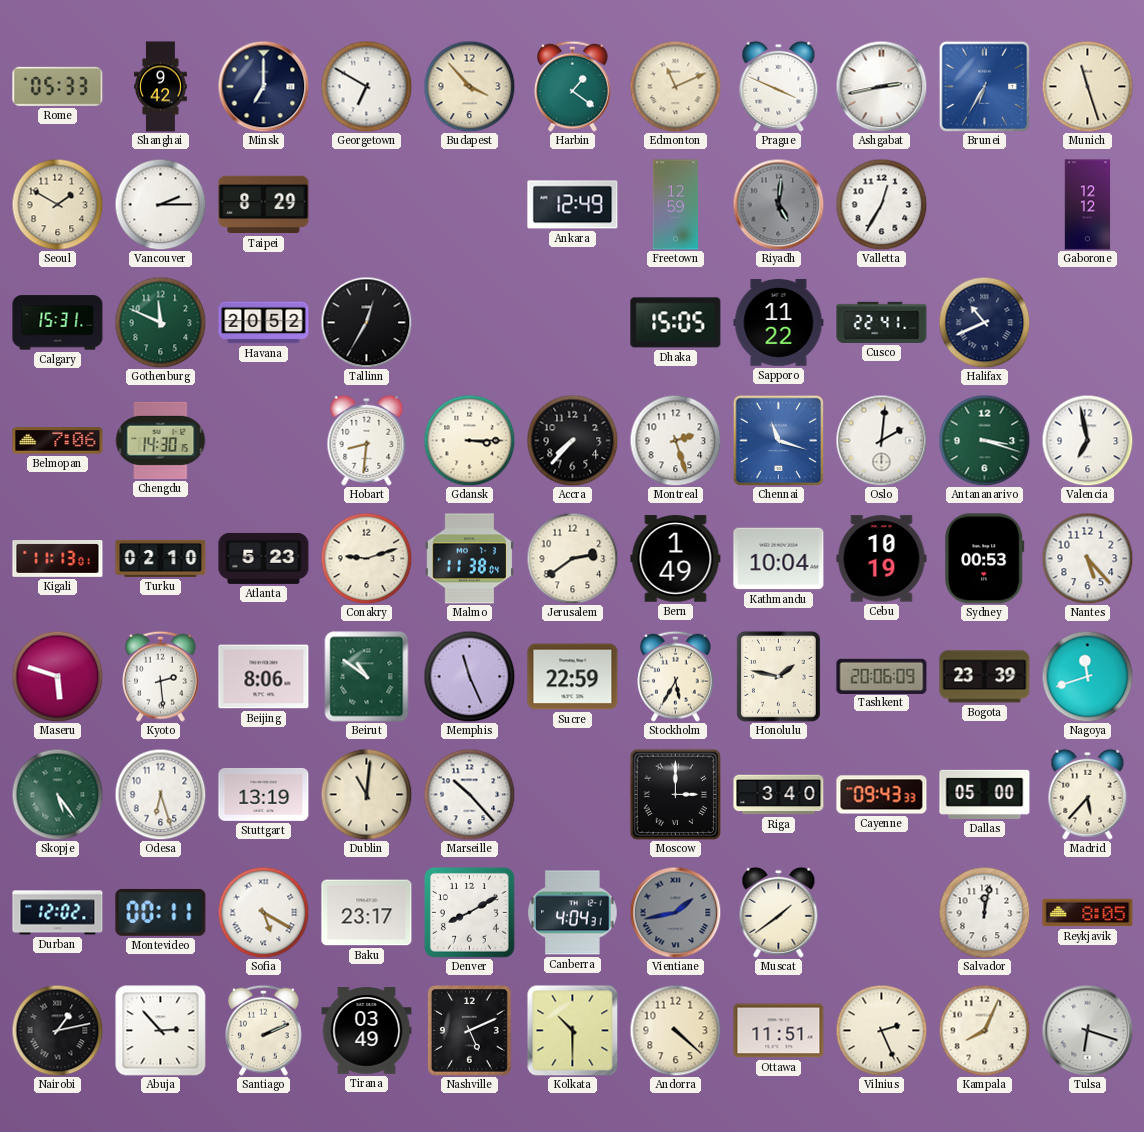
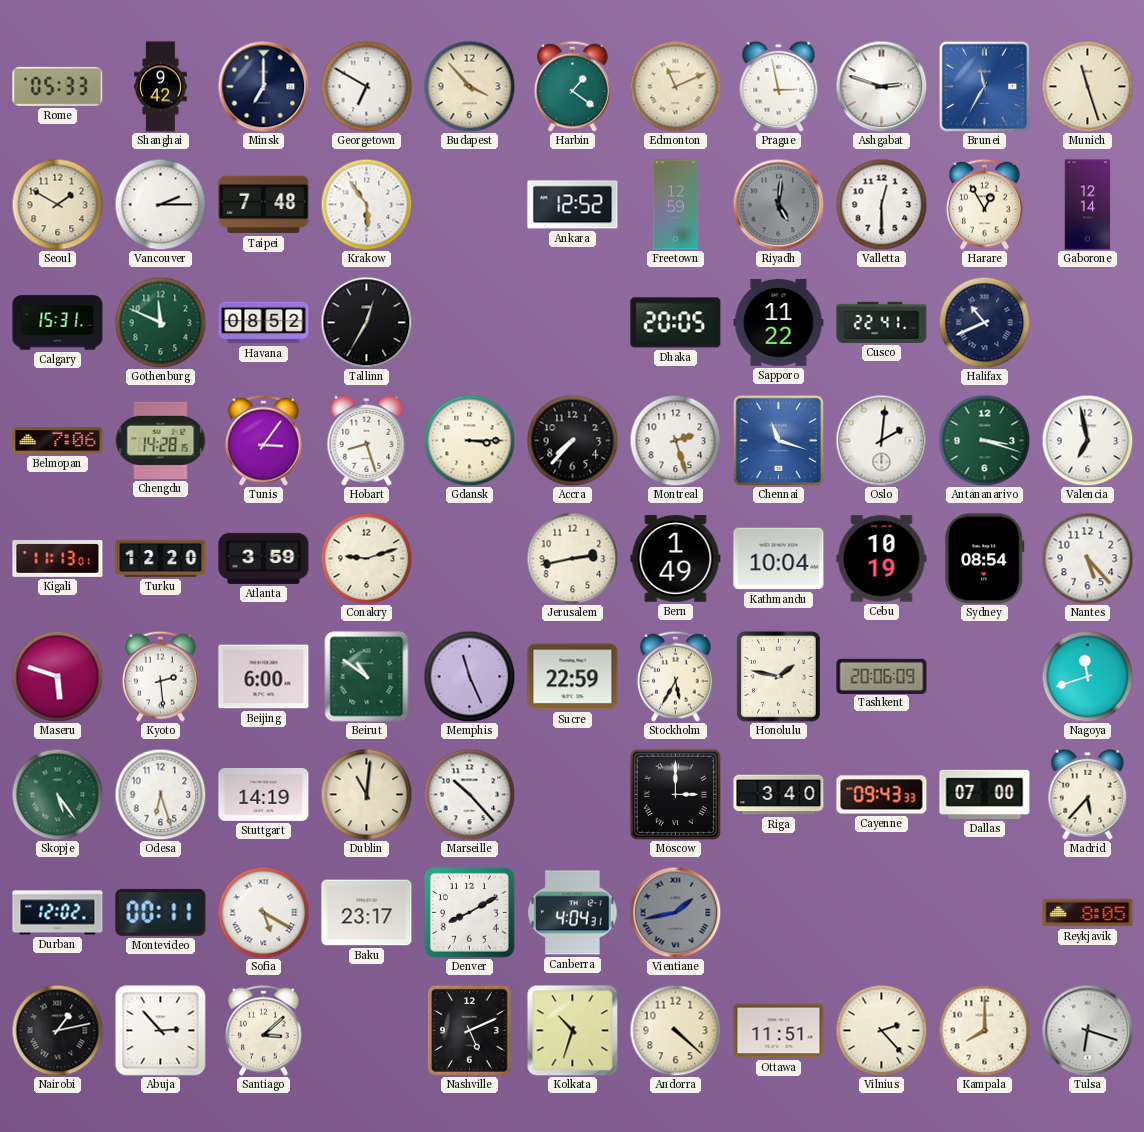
Prague: 3:49 -> 2:58
Ashgabat: 2:43 -> 2:48
Brunei: 6:35 -> 11:35
Taipei: 8:29 -> 7:48
Krakow: none -> 5:54
Ankara: 12:49 -> 12:52
Valletta: 12:35 -> 12:30
Harare: none -> 12:55
Gaborone: 12:12 -> 12:14
Havana: 20:52 -> 08:52
Dhaka: 15:05 -> 20:05
Chengdu: 14:30 -> 14:28
Tunis: none -> 3:06
Hobart: 8:31 -> 8:27
Turku: 02:10 -> 12:20
Atlanta: 5:23 -> 3:59
Malmo: 11:38 -> none
Jerusalem: 2:39 -> 2:43
Sydney: 00:53 -> 08:54
Beijing: 8:06 -> 6:00
Bogota: 23:39 -> none
Stuttgart: 13:19 -> 14:19
Dallas: 05:00 -> 07:00
Muscat: 1:39 -> none
Salvador: 12:02 -> none
Santiago: 2:11 -> 3:08
Tirana: 03:49 -> none
Kolkata: 10:30 -> 10:33
Vilnius: 2:26 -> 2:23
Kampala: 8:04 -> 8:00
